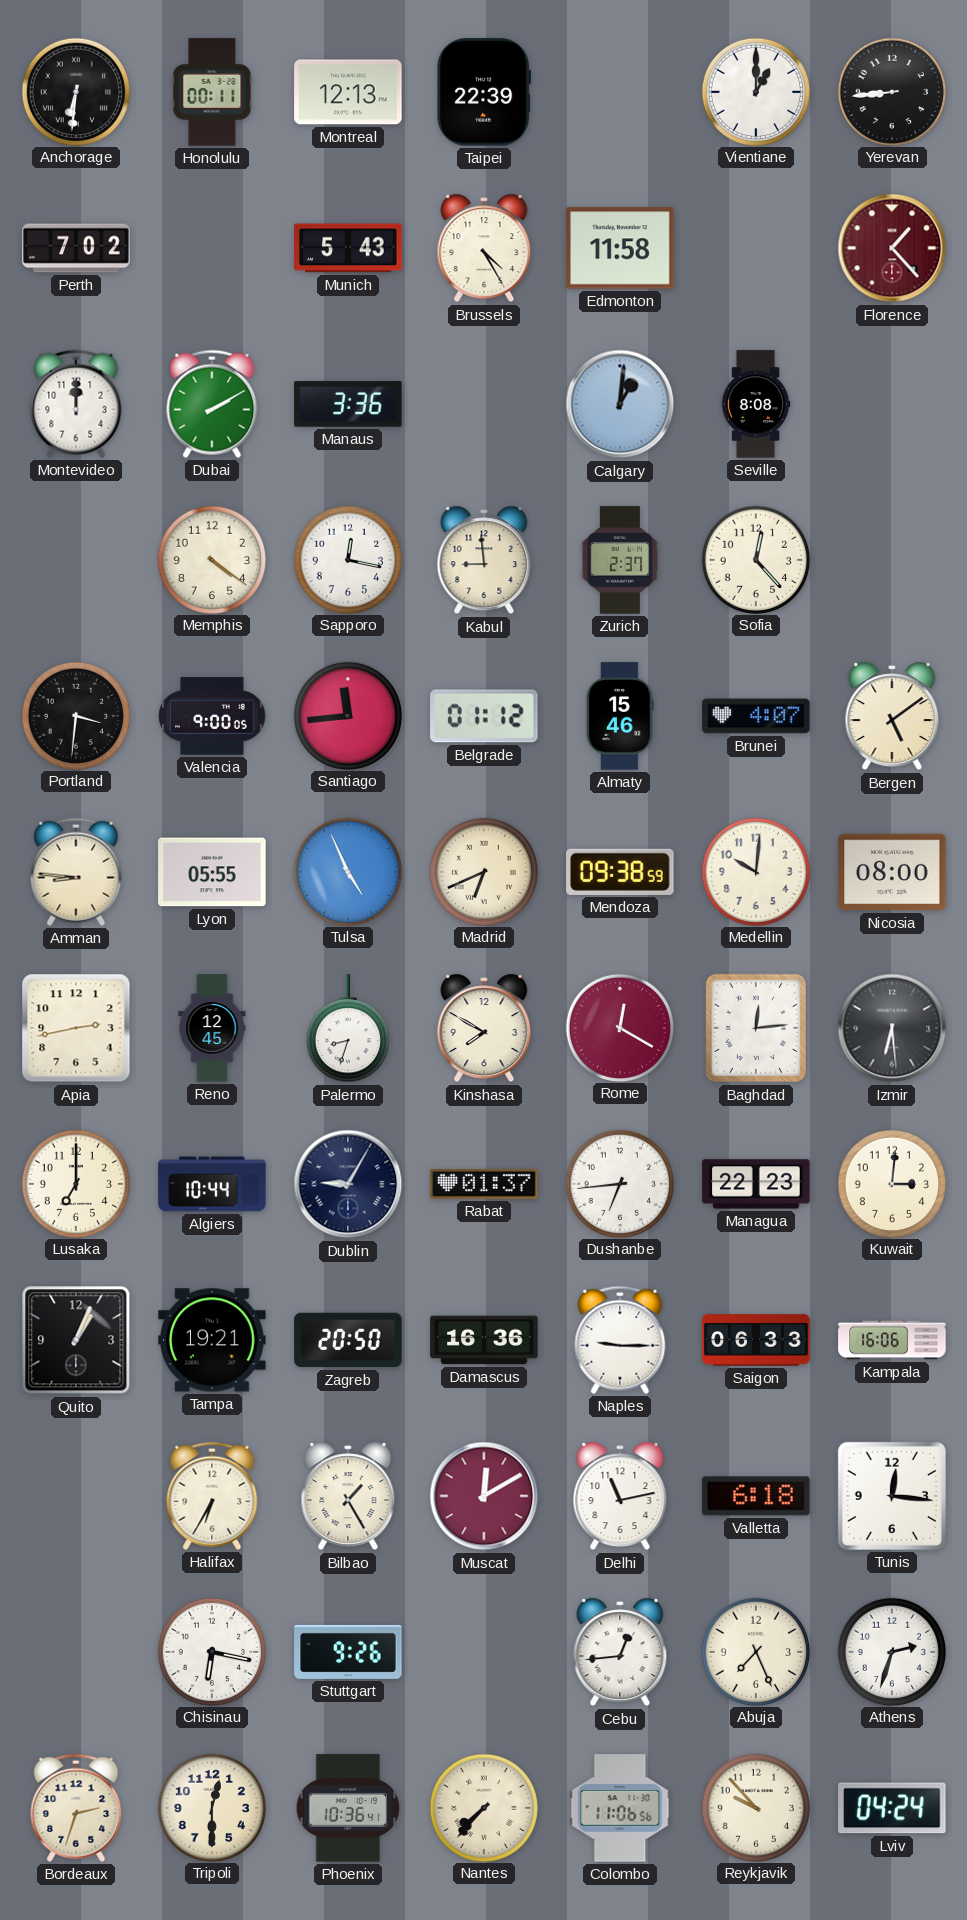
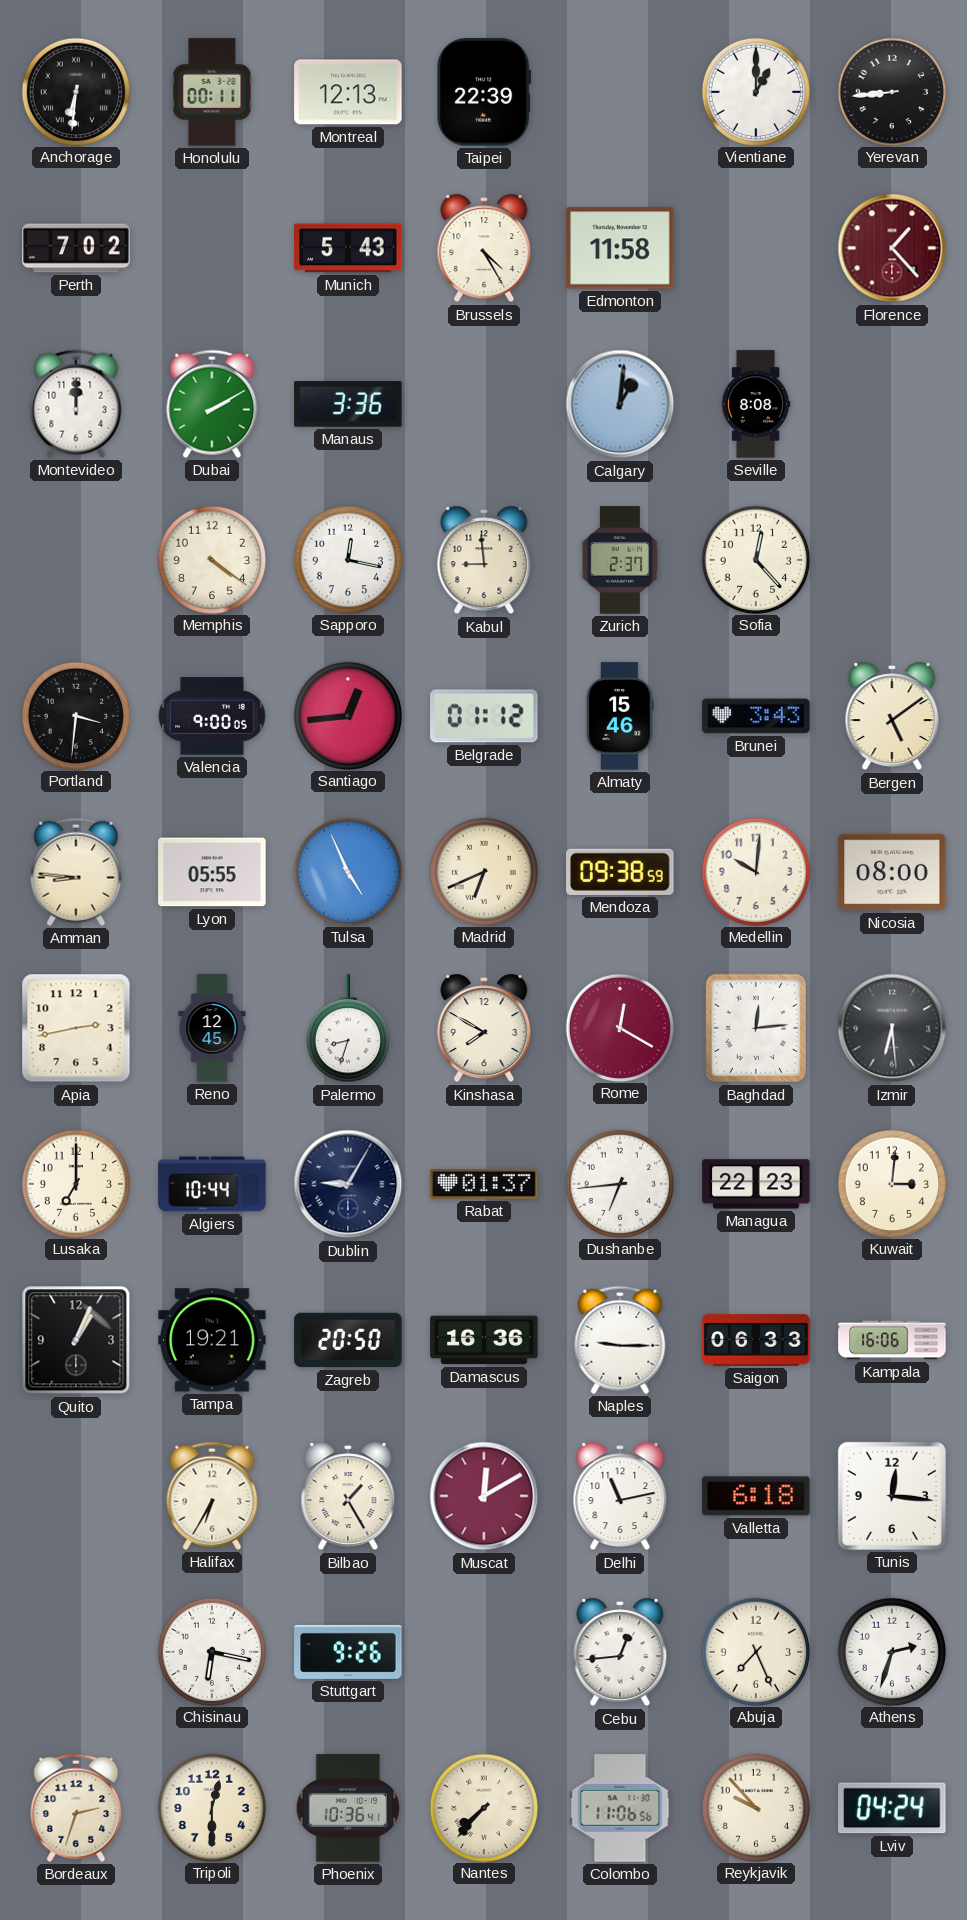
Santiago: 11:44 -> 12:44
Brunei: 4:07 -> 3:43
